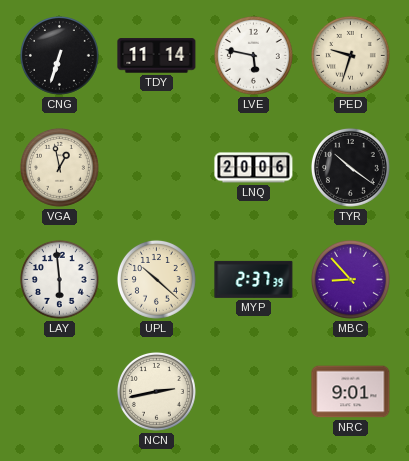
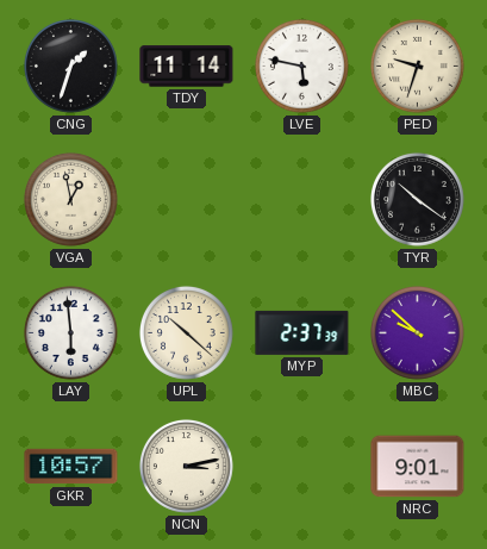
CNG: 6:33 -> 1:33
LNQ: 20:06 -> none
MBC: 8:53 -> 9:52
GKR: none -> 10:57
NCN: 2:43 -> 3:13
